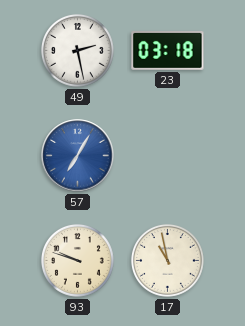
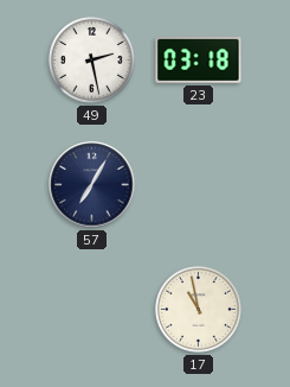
57 dial: blue -> navy
93: 9:48 -> none
